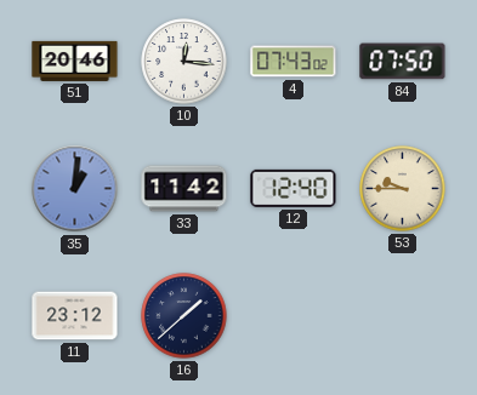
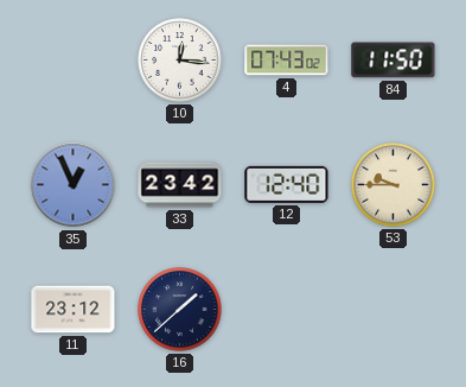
51: 20:46 -> none
84: 07:50 -> 11:50
35: 1:01 -> 12:56
33: 11:42 -> 23:42
